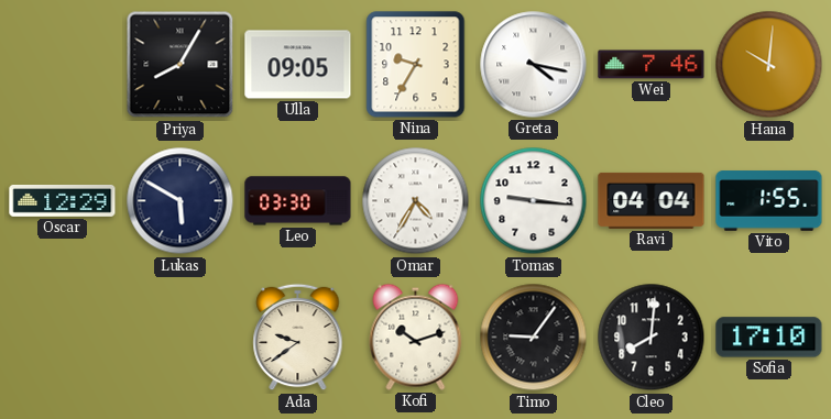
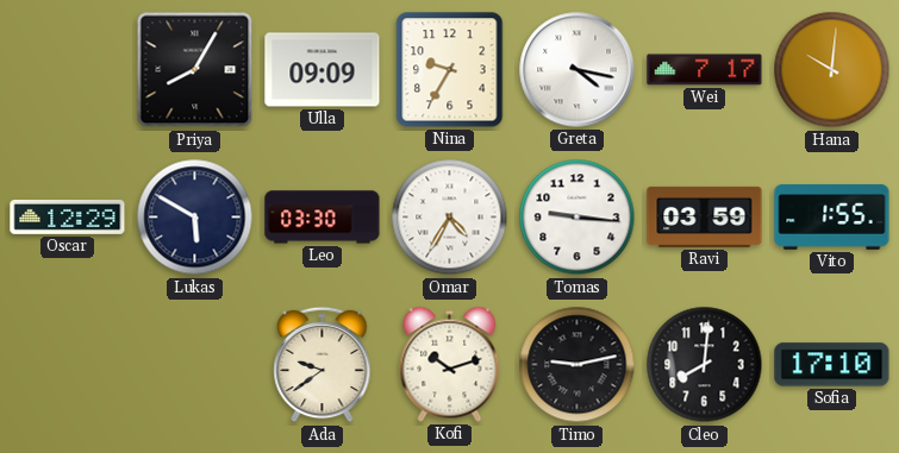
Ulla: 09:05 -> 09:09
Wei: 7:46 -> 7:17
Ravi: 04:04 -> 03:59
Timo: 9:06 -> 9:13
